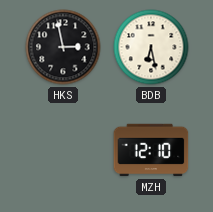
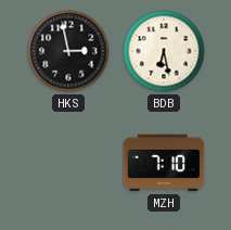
MZH: 12:10 -> 7:10
